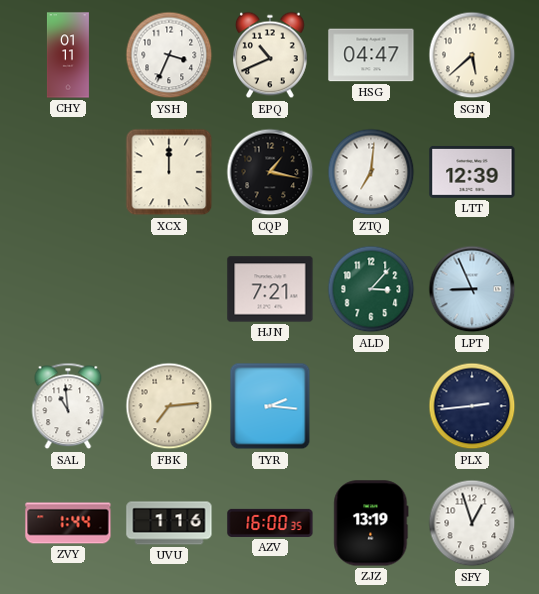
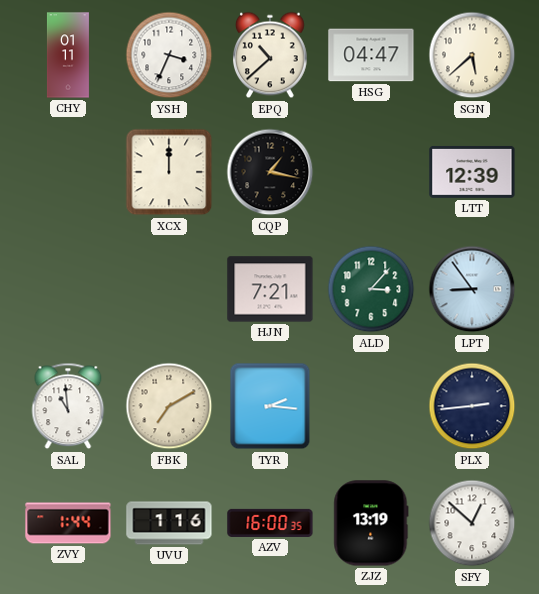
EPQ: 10:41 -> 10:38
ZTQ: 7:01 -> none
LPT: 8:56 -> 8:54
FBK: 7:14 -> 7:10
SFY: 12:57 -> 12:52
